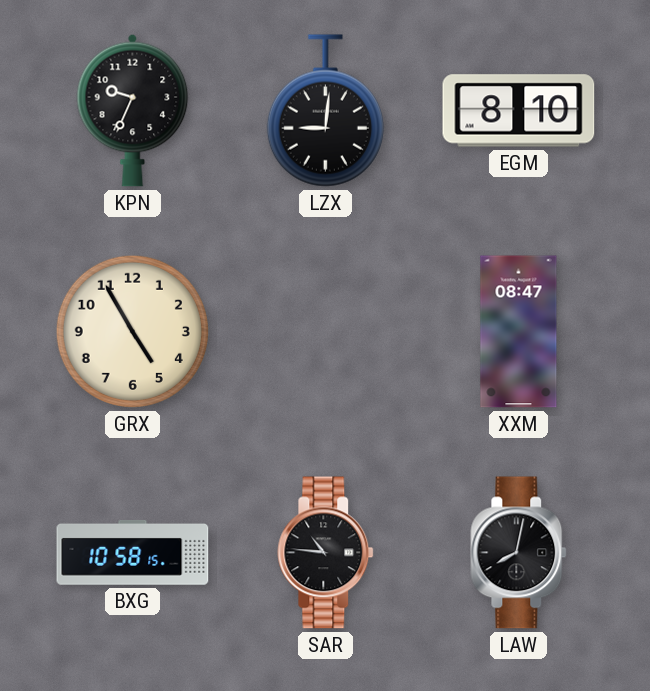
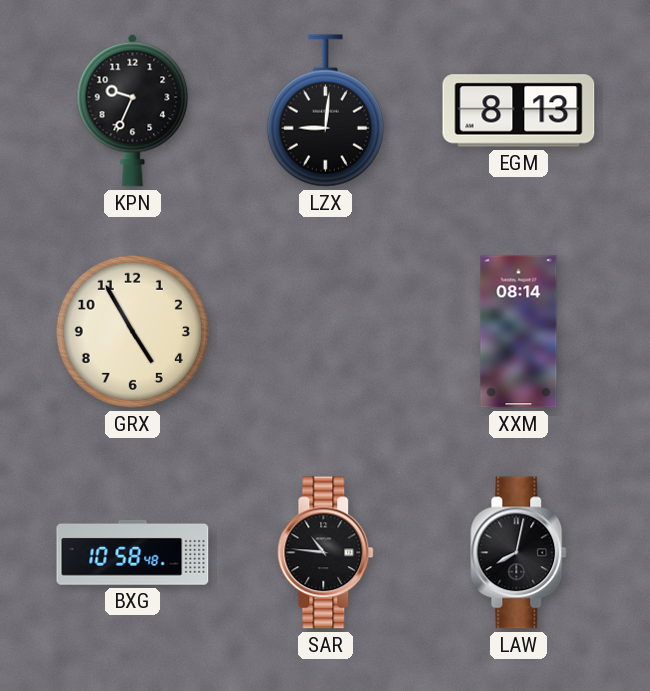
EGM: 8:10 -> 8:13
XXM: 08:47 -> 08:14
BXG: 10:58:15 -> 10:58:48
